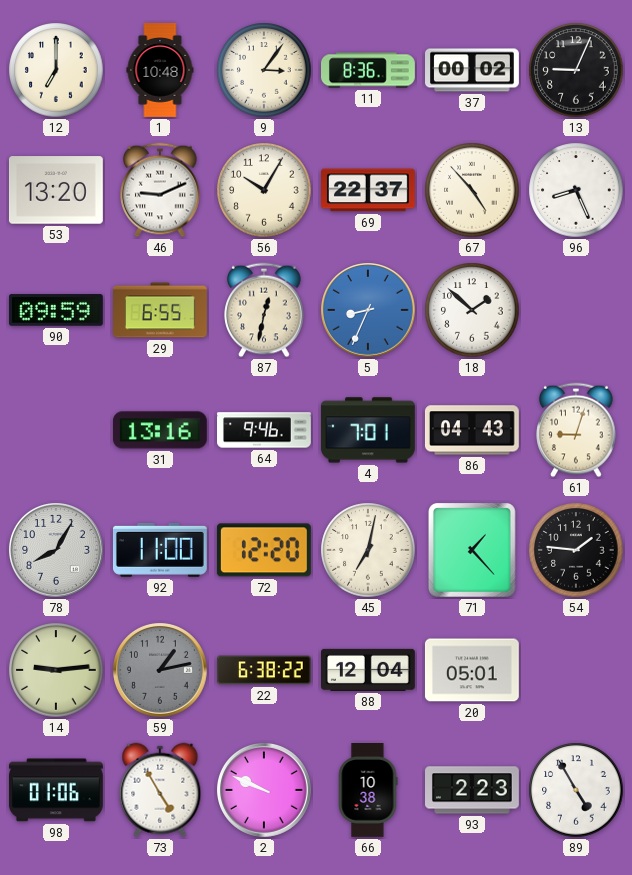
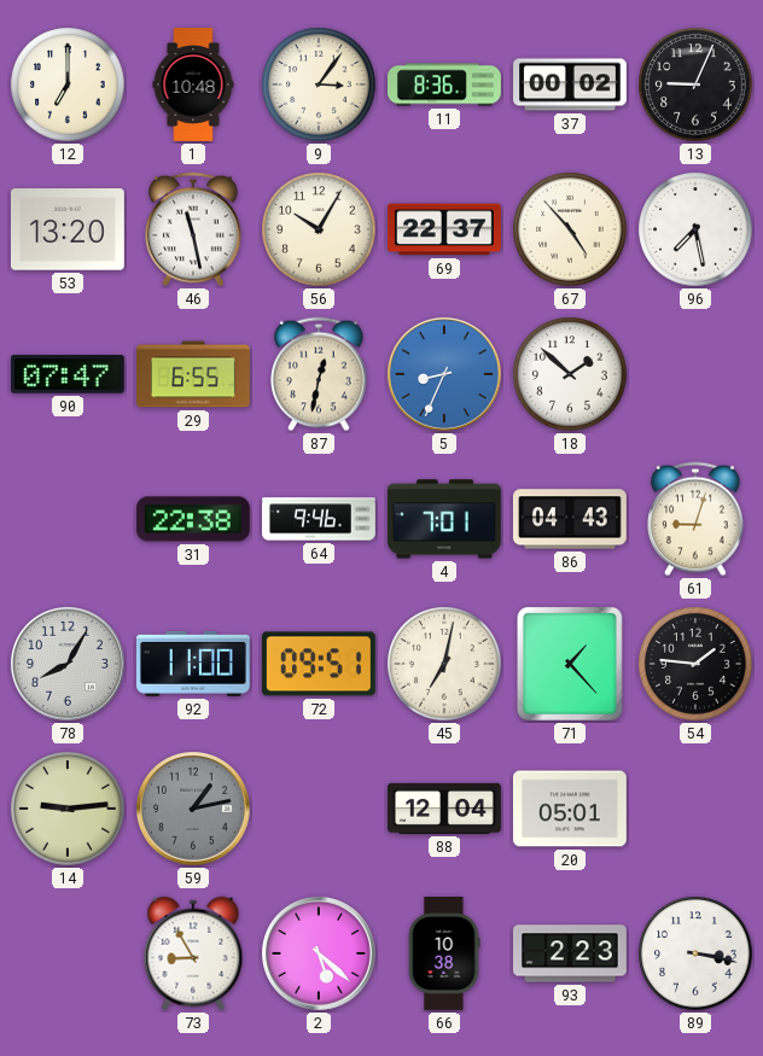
46: 9:11 -> 11:28
96: 8:26 -> 7:28
90: 09:59 -> 07:47
31: 13:16 -> 22:38
72: 12:20 -> 09:51
22: 6:38 -> none
98: 01:06 -> none
73: 4:55 -> 8:55
2: 9:49 -> 5:22
89: 4:55 -> 3:17
